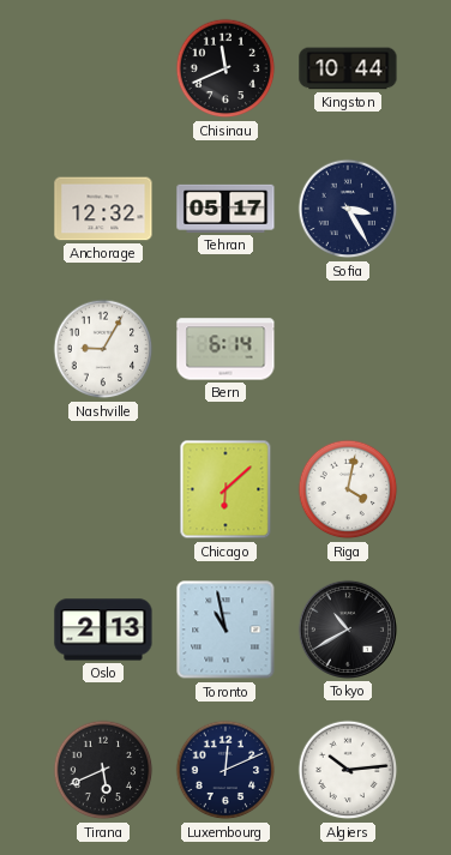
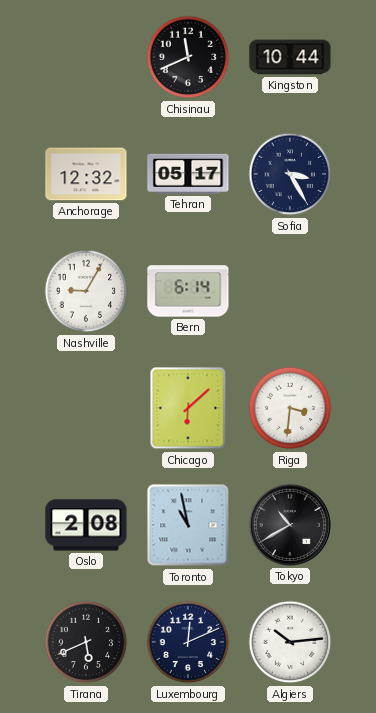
Riga: 4:02 -> 3:31
Oslo: 2:13 -> 2:08
